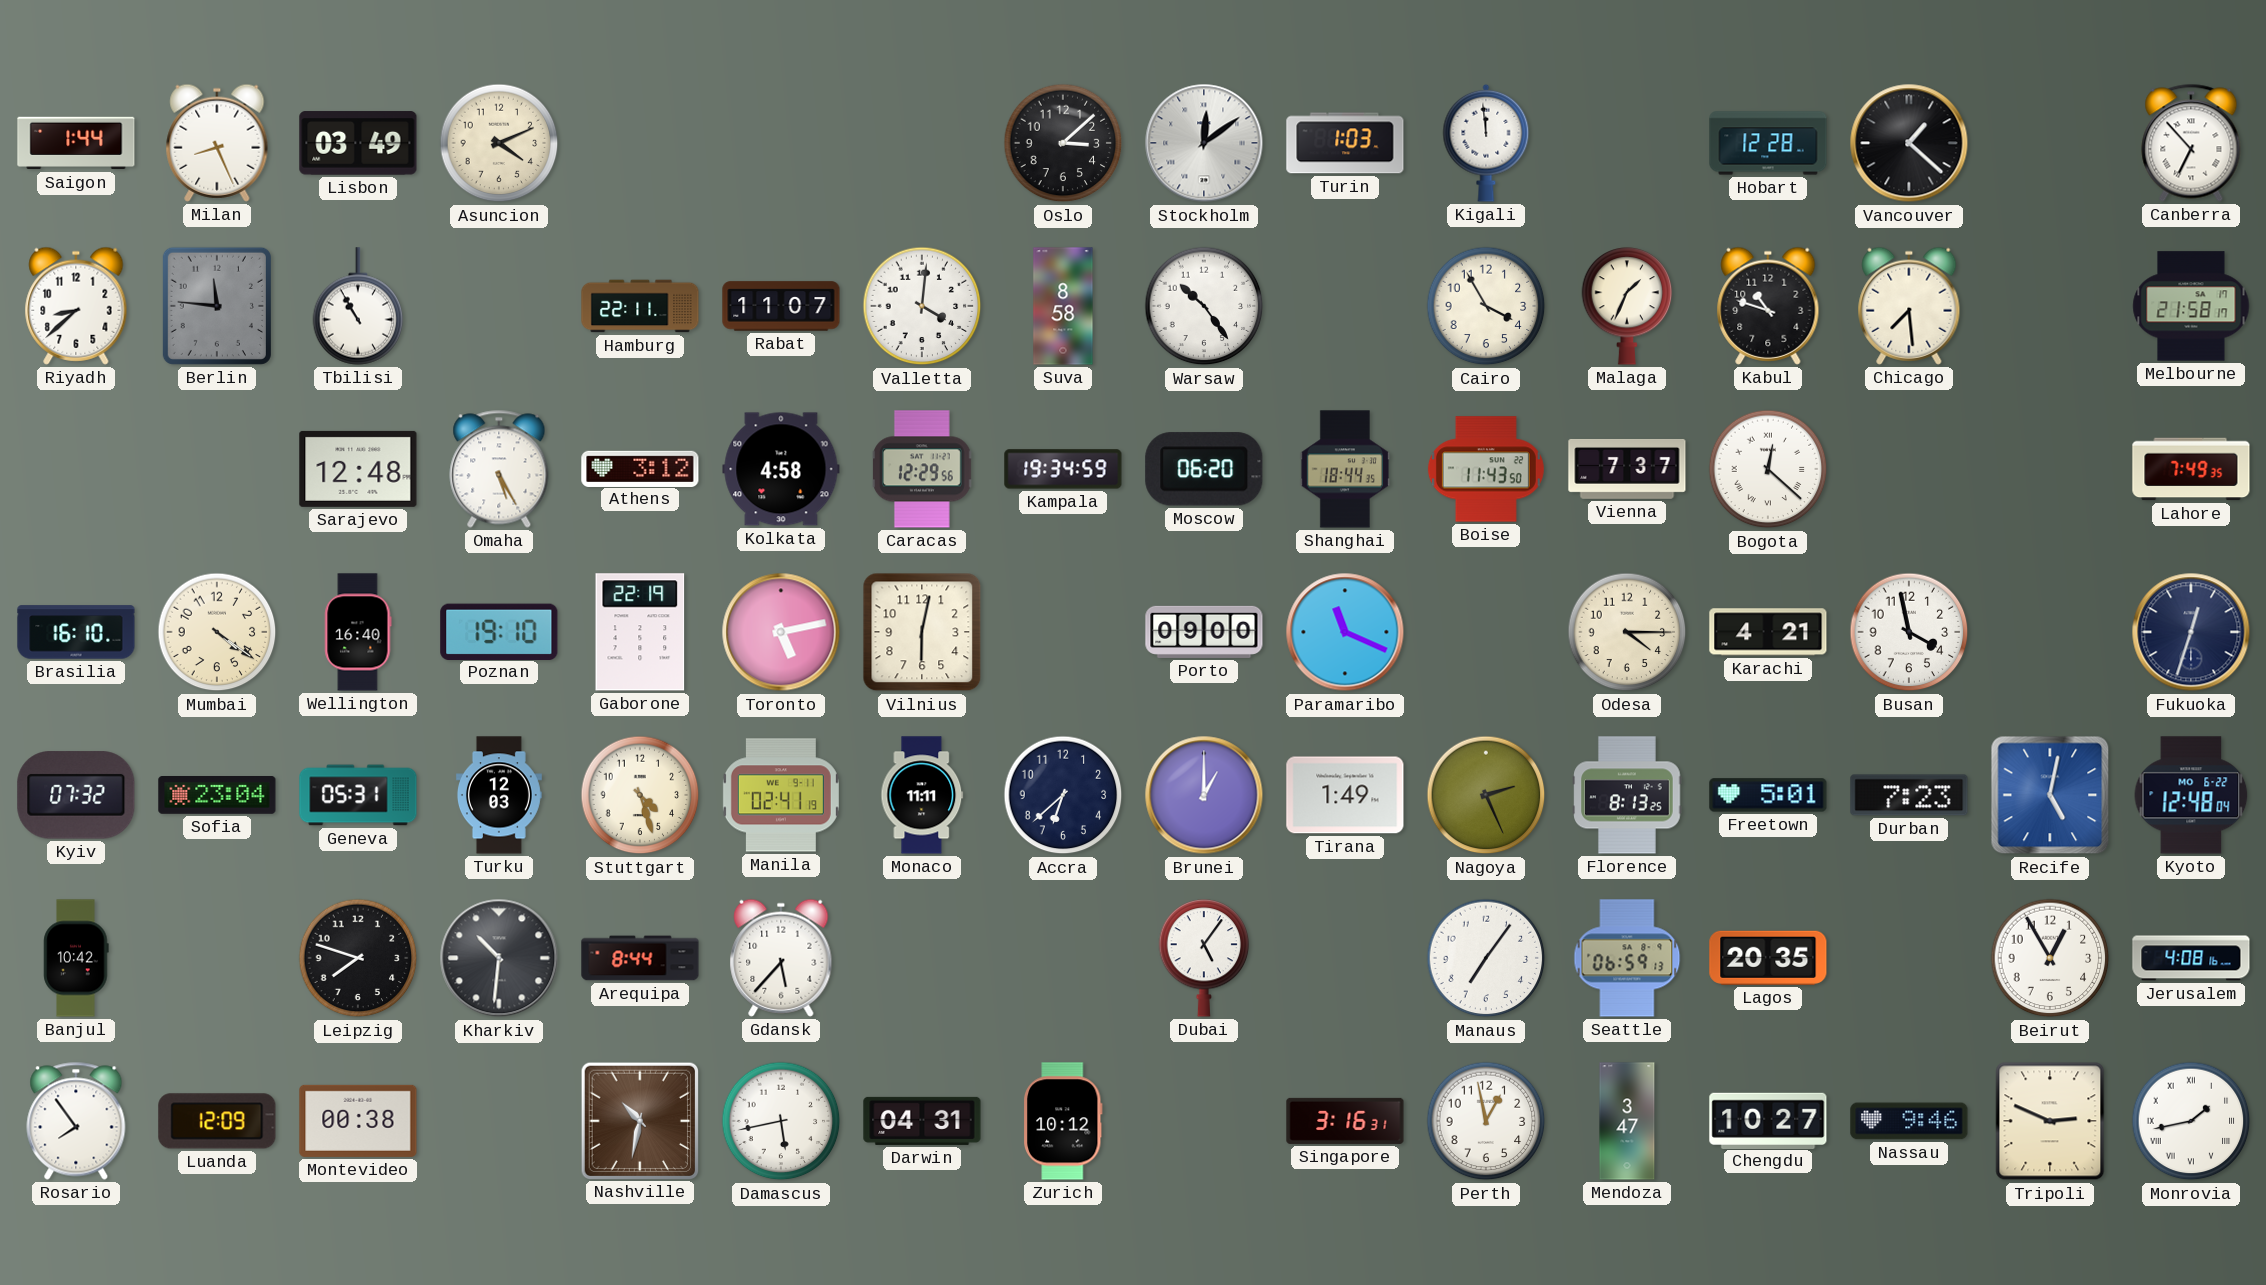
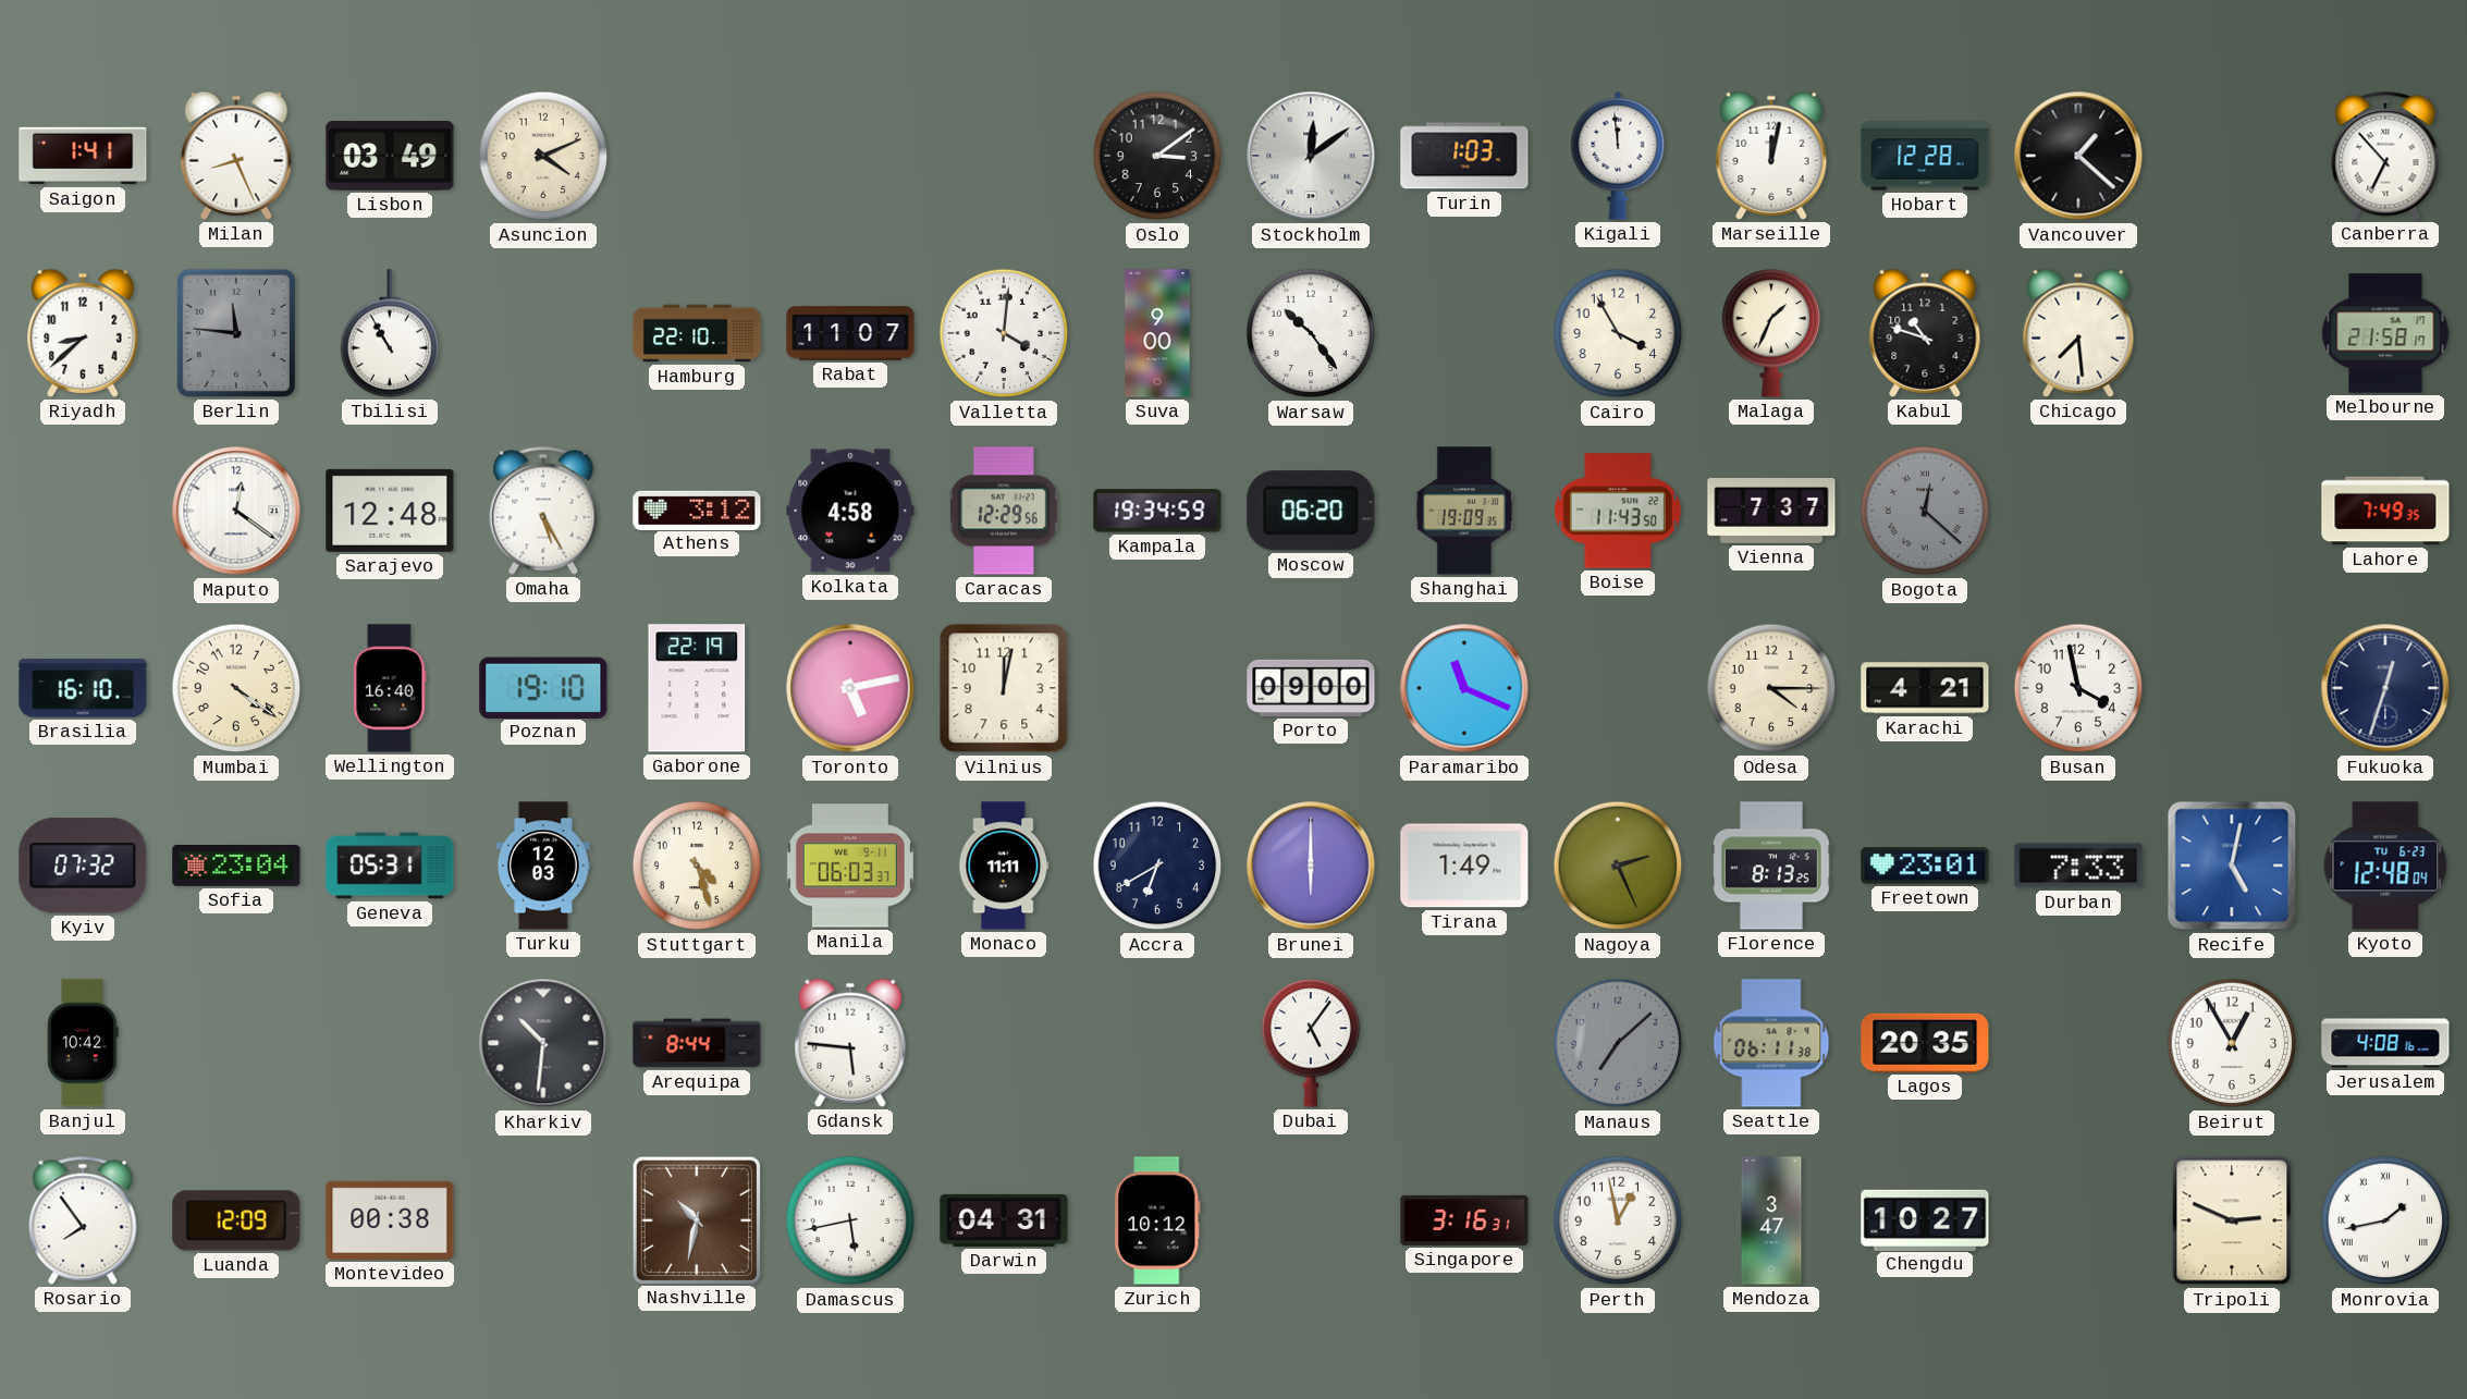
Saigon: 1:44 -> 1:41
Oslo: 3:08 -> 3:09
Marseille: none -> 12:02
Hamburg: 22:11 -> 22:10
Suva: 8:58 -> 9:00
Maputo: none -> 12:21
Shanghai: 18:44 -> 19:09
Bogota dial: white -> grey
Vilnius: 6:02 -> 12:02
Manila: 02:41 -> 06:03
Accra: 6:38 -> 6:40
Brunei: 1:00 -> 6:00
Freetown: 5:01 -> 23:01
Durban: 7:23 -> 7:33
Kyoto date: MO 6-22 -> TU 6-23
Leipzig: 7:48 -> none
Gdansk: 5:37 -> 5:46
Manaus: 7:06 -> 7:08
Manaus dial: white -> grey
Seattle: 06:59 -> 06:11
Nassau: 9:46 -> none
